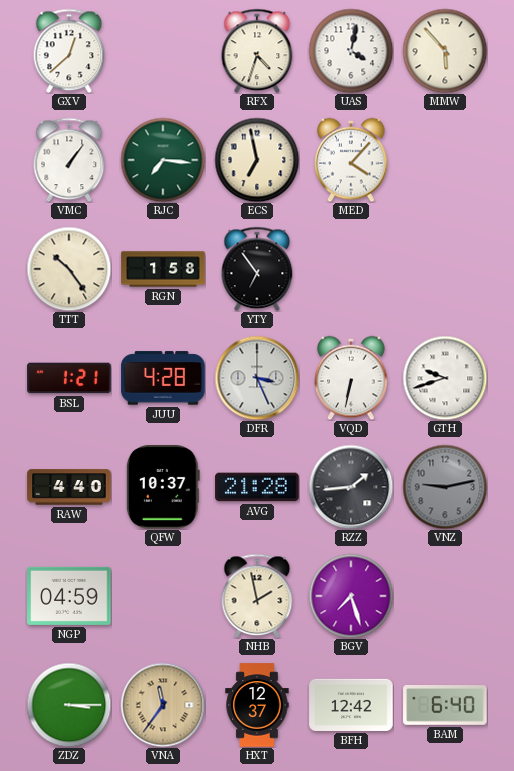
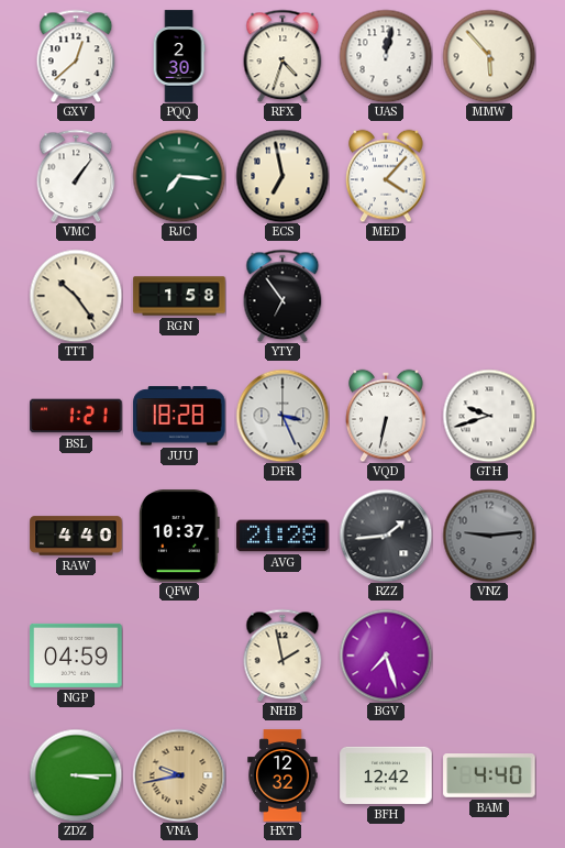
PQQ: none -> 2:30
UAS: 4:02 -> 12:02
JUU: 4:28 -> 18:28
VNZ: 9:13 -> 9:14
VNA: 11:36 -> 9:43
HXT: 12:37 -> 12:32
BAM: 6:40 -> 4:40
